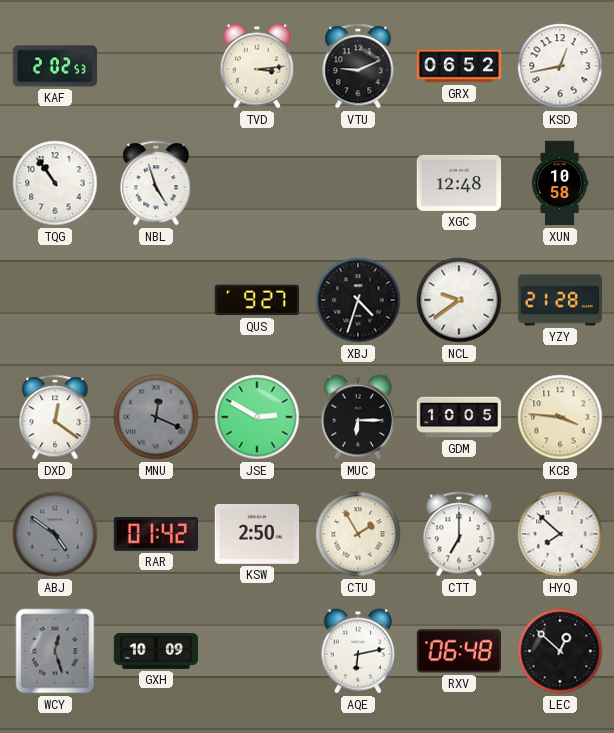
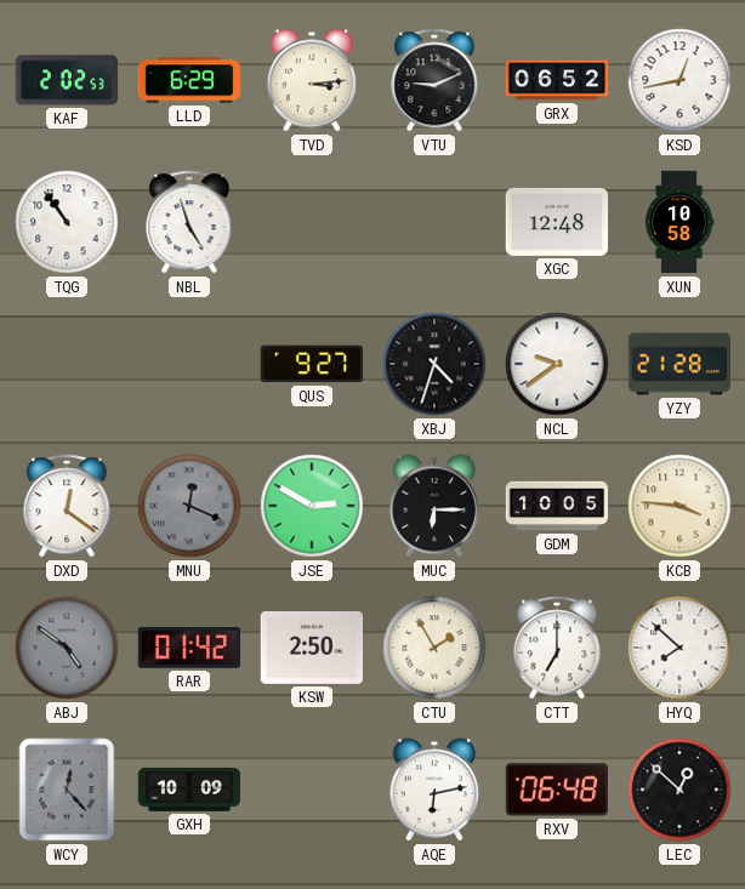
LLD: none -> 6:29
WCY: 12:27 -> 12:23
